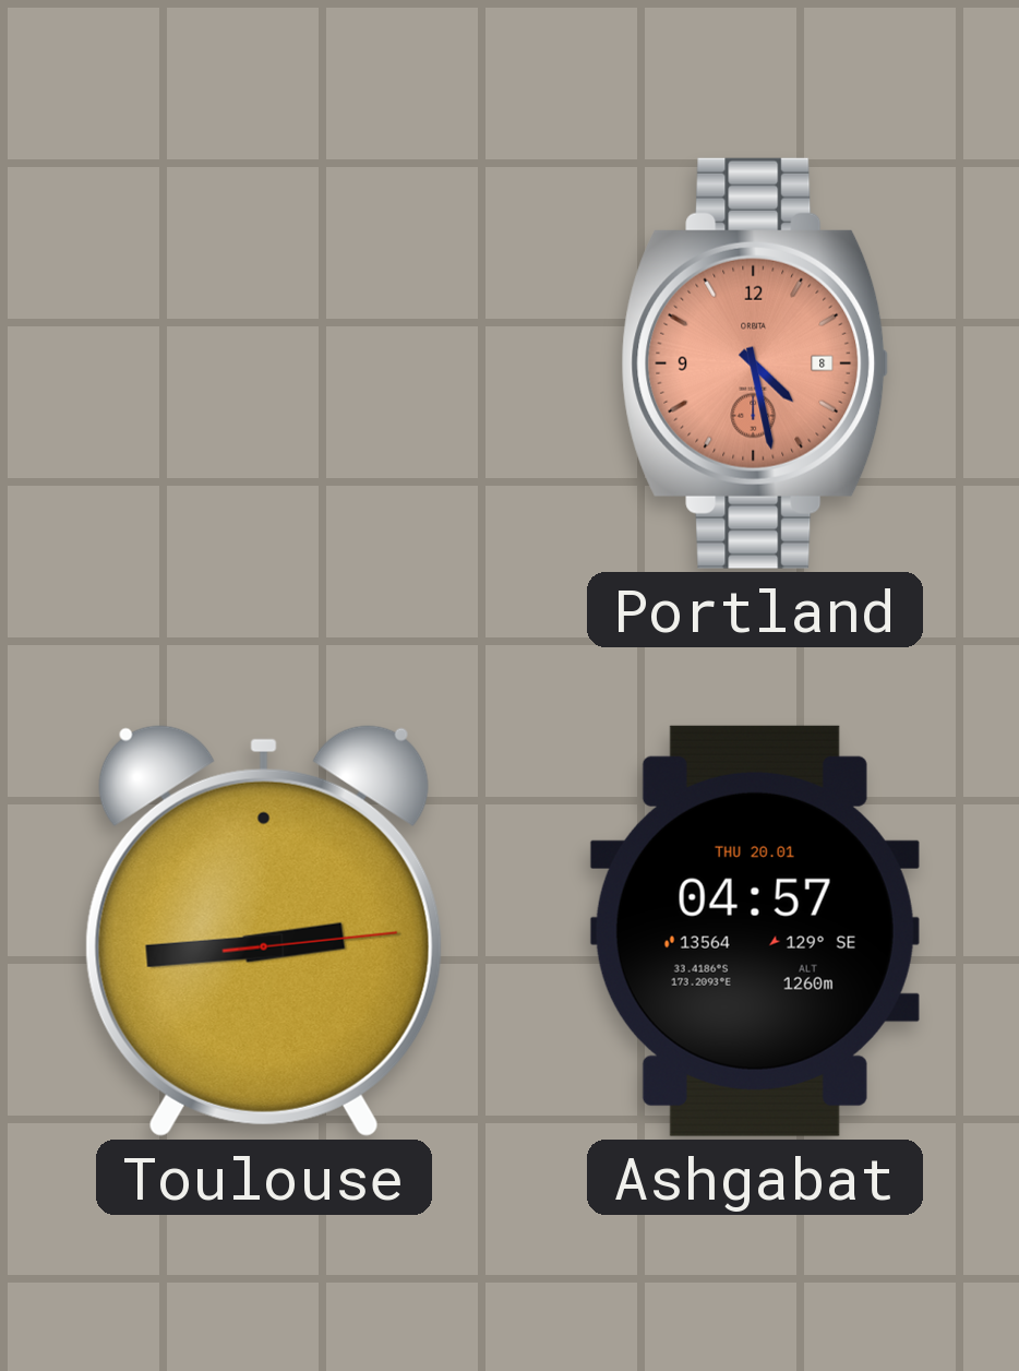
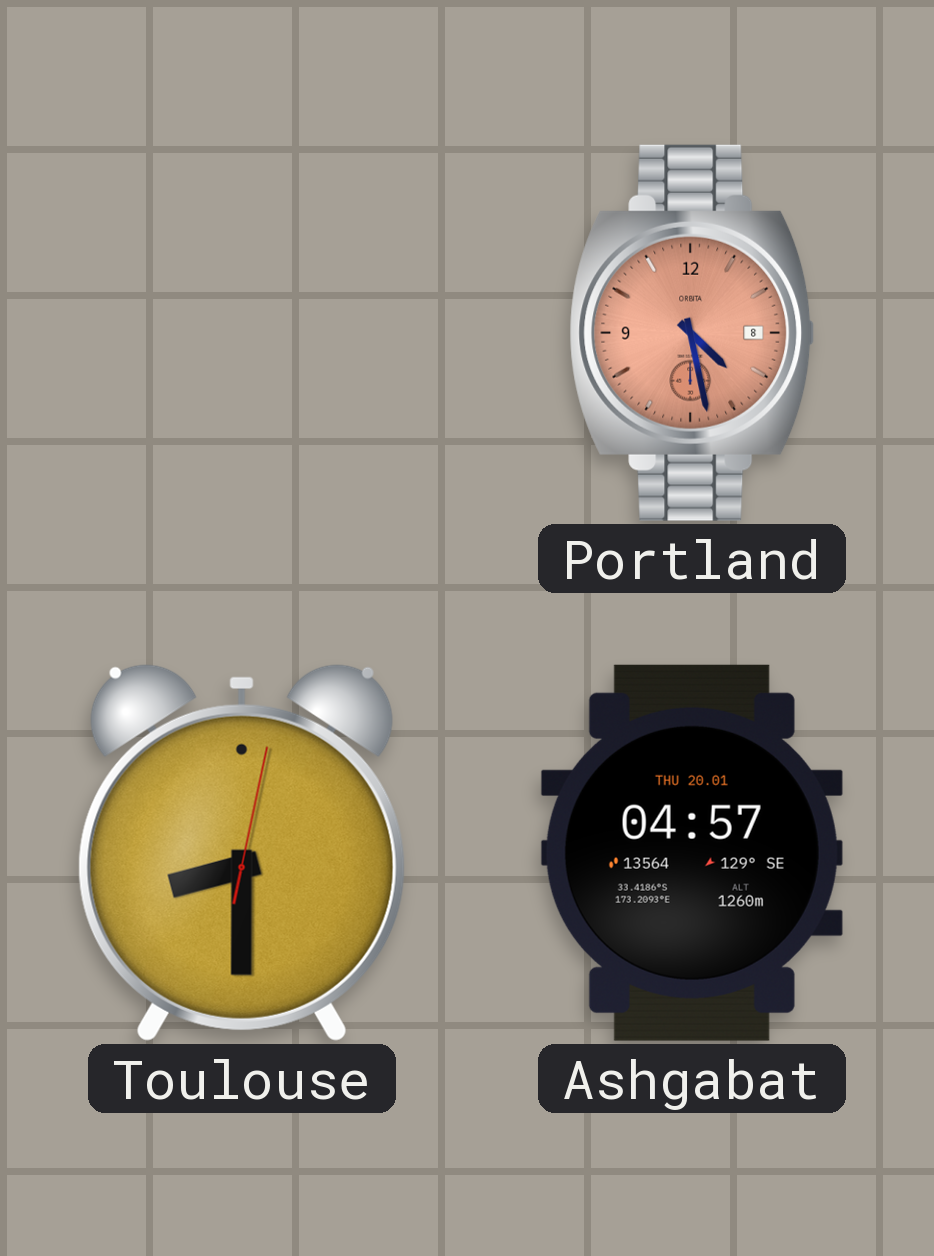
Toulouse: 2:44 -> 8:30
